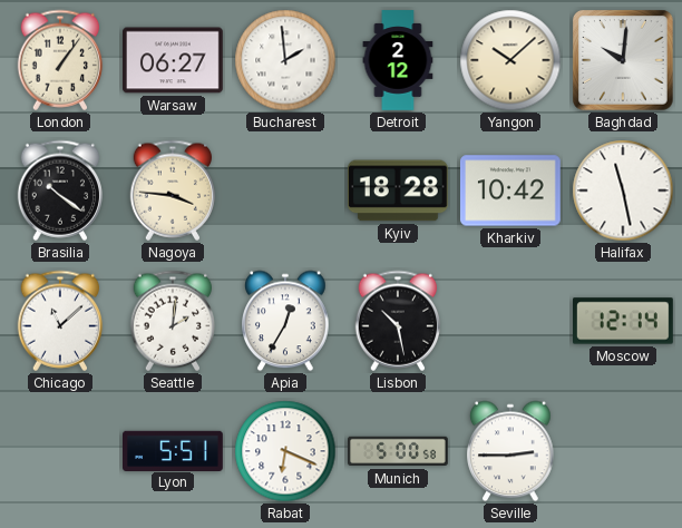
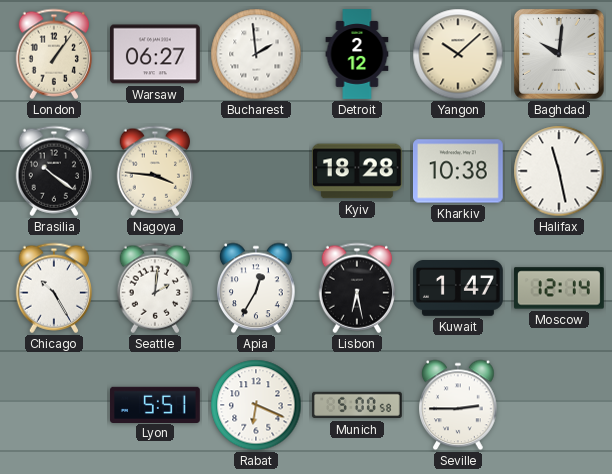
Kharkiv: 10:42 -> 10:38
Chicago: 11:08 -> 10:25
Lisbon: 10:28 -> 6:28
Kuwait: none -> 1:47
